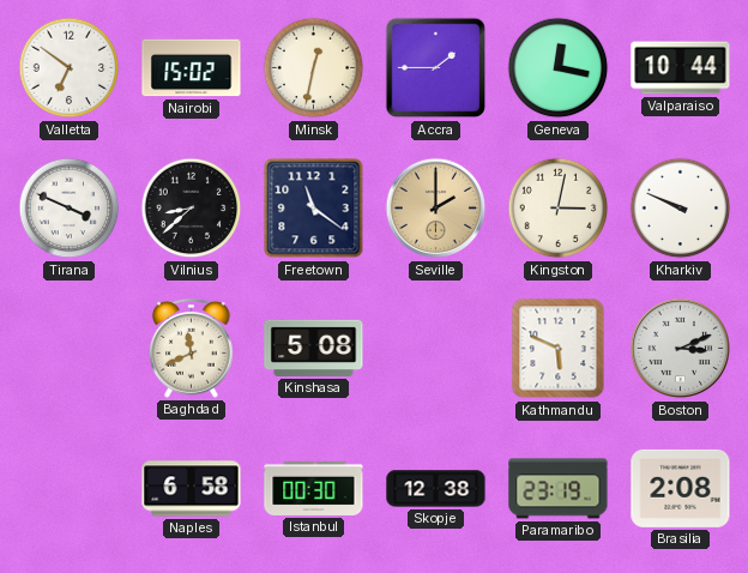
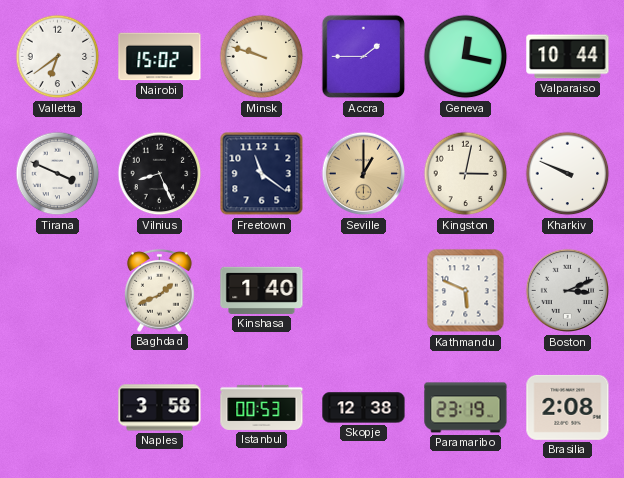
Valletta: 6:51 -> 6:39
Minsk: 12:32 -> 9:48
Vilnius: 8:38 -> 8:26
Seville: 2:00 -> 1:00
Baghdad: 11:41 -> 1:41
Kinshasa: 5:08 -> 1:40
Naples: 6:58 -> 3:58
Istanbul: 00:30 -> 00:53
